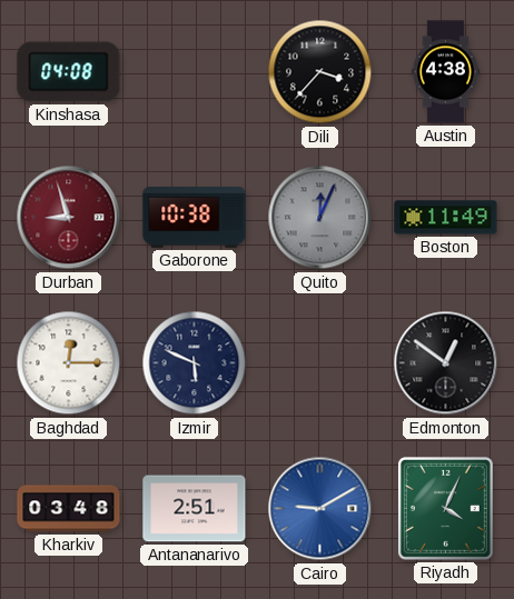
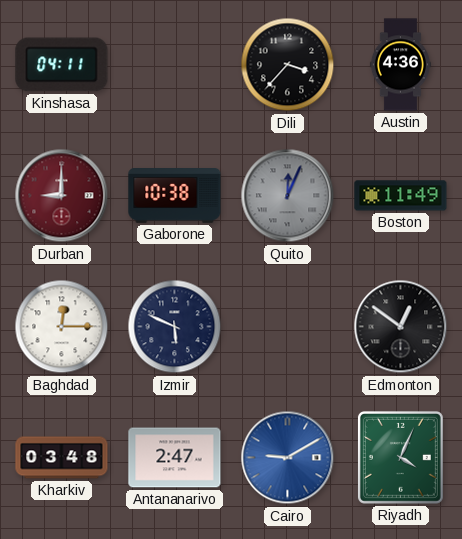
Kinshasa: 04:08 -> 04:11
Austin: 4:38 -> 4:36
Durban: 8:57 -> 9:00
Antananarivo: 2:51 -> 2:47
